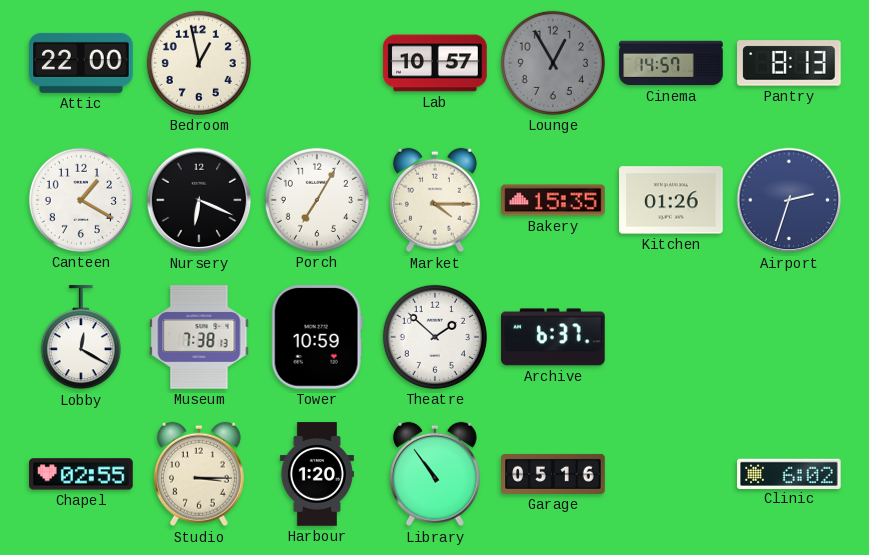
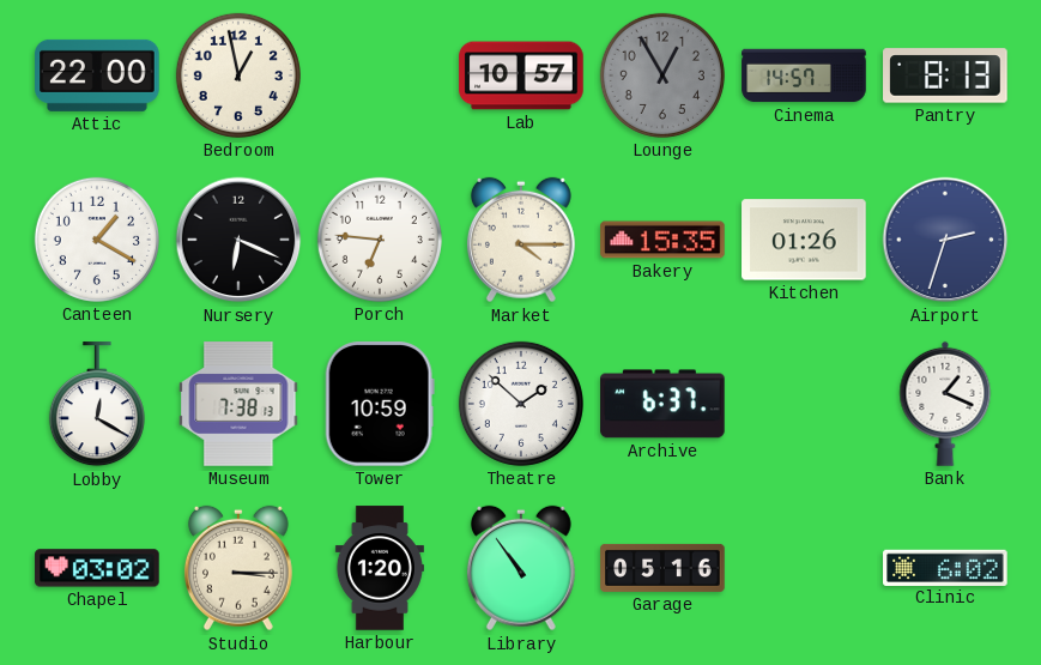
Porch: 7:05 -> 6:46
Bank: none -> 1:19
Chapel: 02:55 -> 03:02
